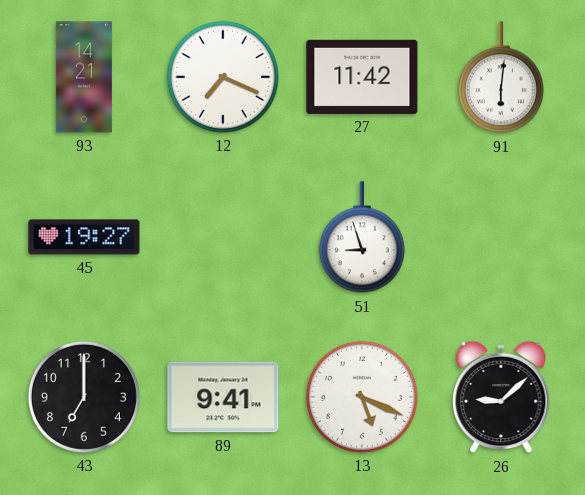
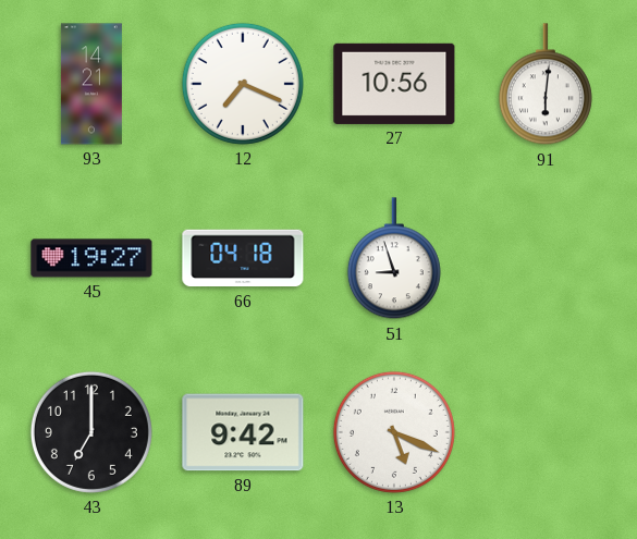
27: 11:42 -> 10:56
66: none -> 04:18
89: 9:41 -> 9:42
26: 9:08 -> none
